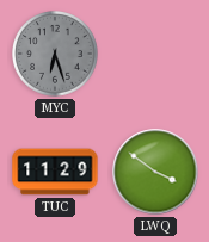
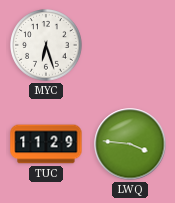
MYC dial: grey -> white
LWQ: 3:51 -> 3:46
